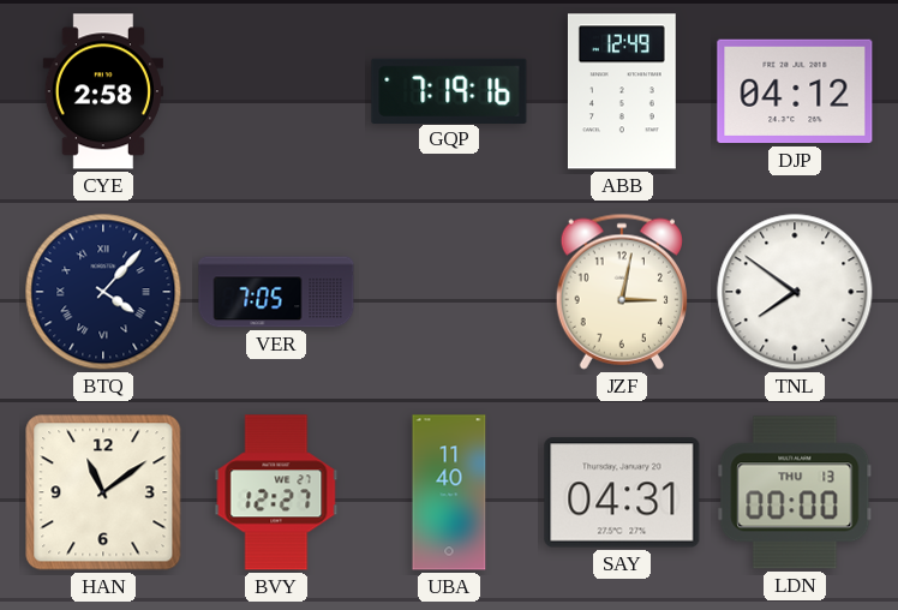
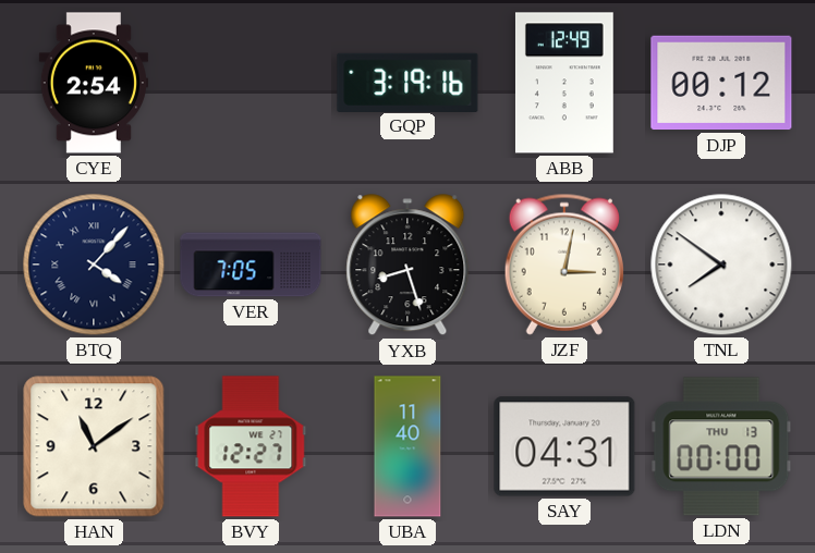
CYE: 2:58 -> 2:54
GQP: 7:19 -> 3:19
DJP: 04:12 -> 00:12
YXB: none -> 8:27
